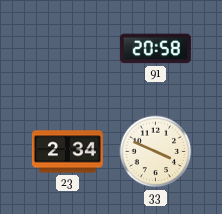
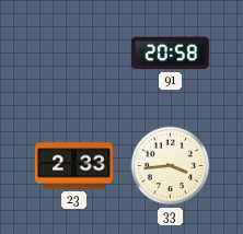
23: 2:34 -> 2:33
33: 3:49 -> 3:44
